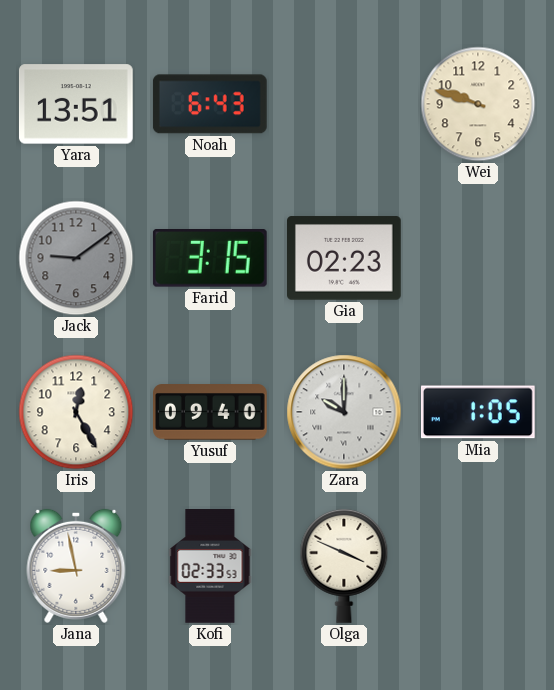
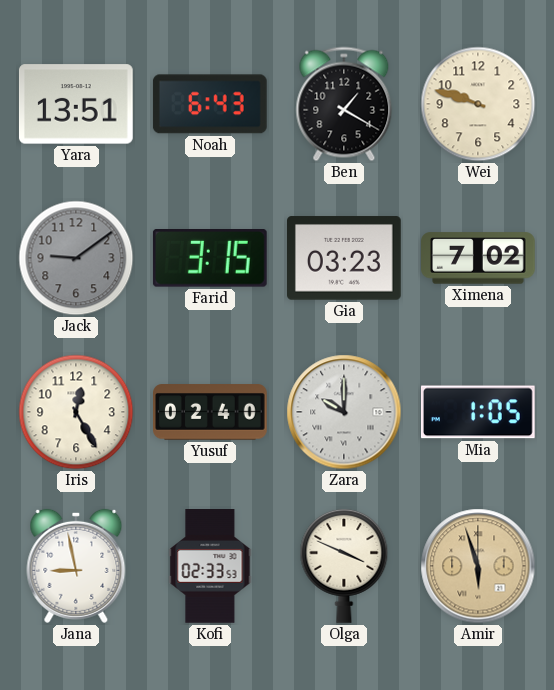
Ben: none -> 1:20
Gia: 02:23 -> 03:23
Ximena: none -> 7:02
Yusuf: 09:40 -> 02:40
Amir: none -> 5:57
